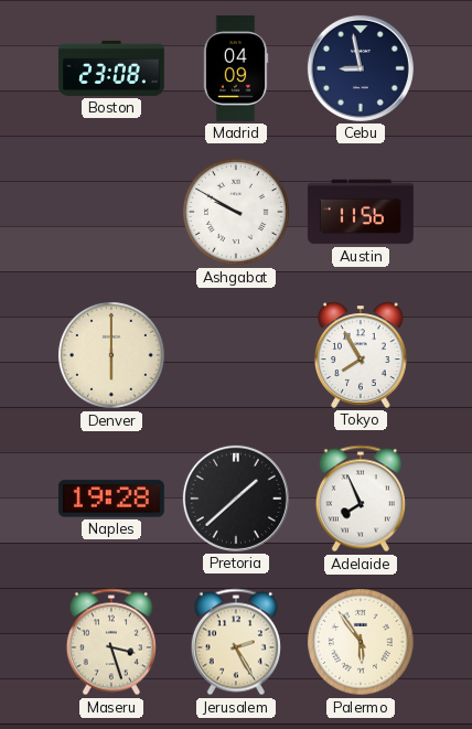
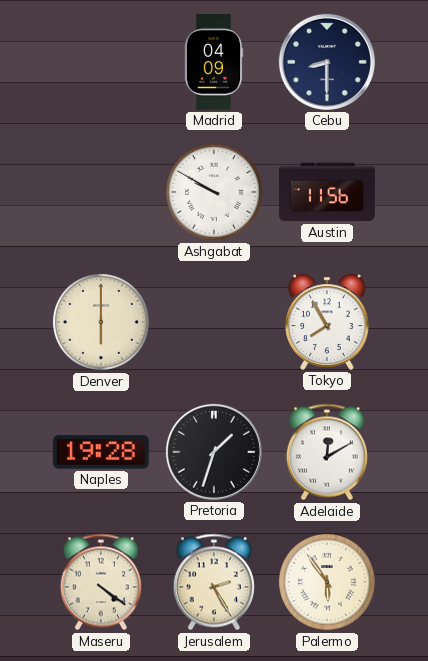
Boston: 23:08 -> none
Cebu: 8:58 -> 8:30
Pretoria: 1:38 -> 1:33
Adelaide: 7:56 -> 12:10
Maseru: 3:27 -> 4:21
